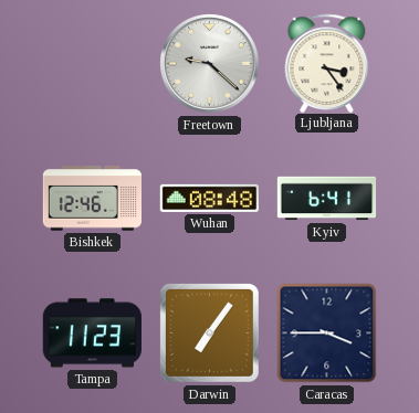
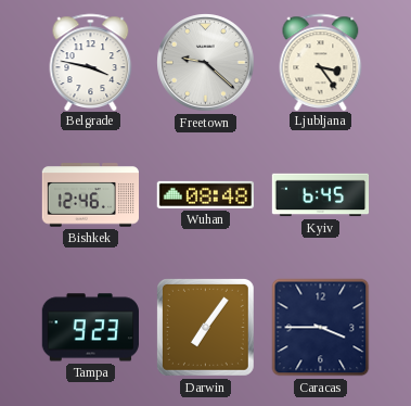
Belgrade: none -> 3:47
Kyiv: 6:41 -> 6:45
Tampa: 11:23 -> 9:23
